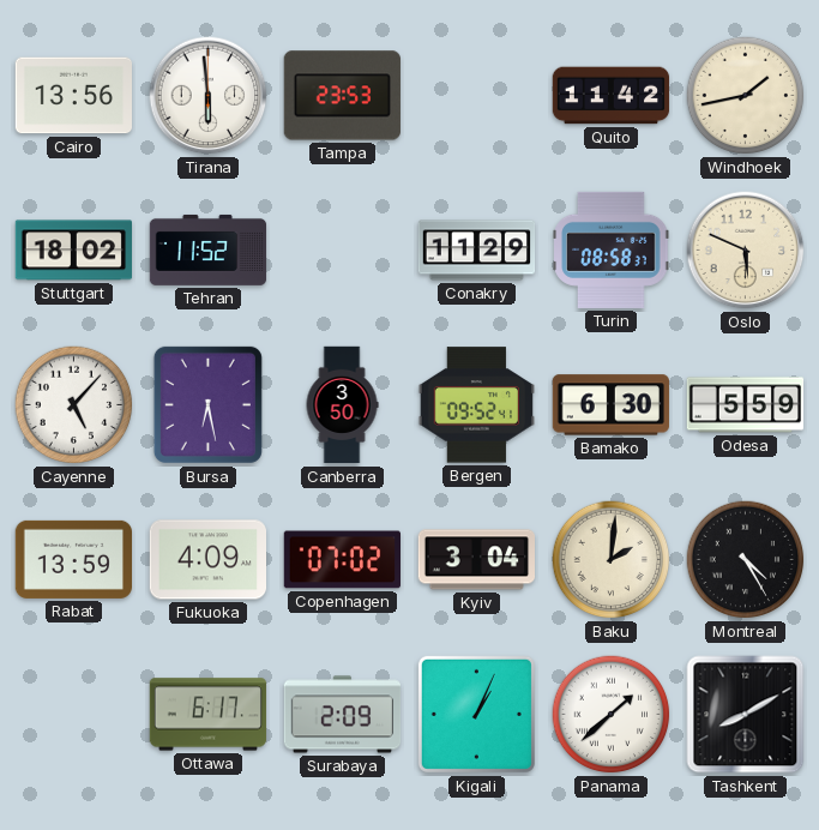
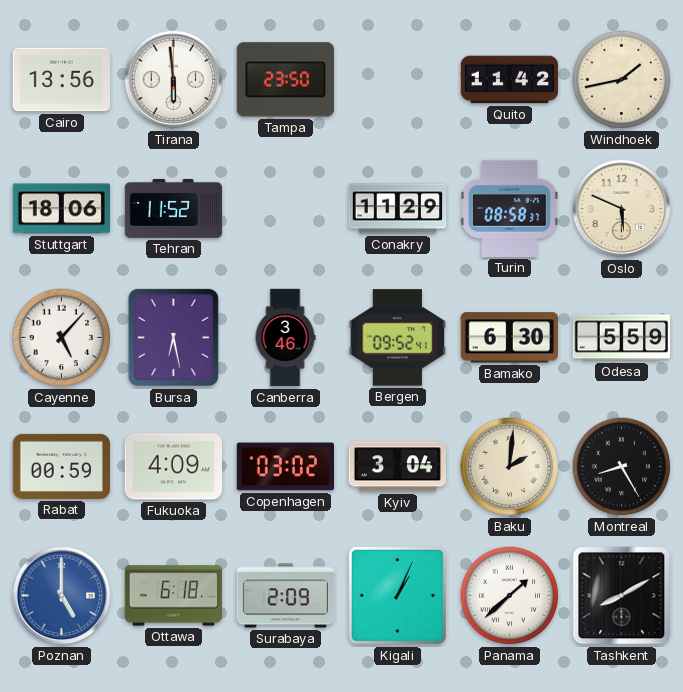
Tampa: 23:53 -> 23:50
Stuttgart: 18:02 -> 18:06
Canberra: 3:50 -> 3:46
Rabat: 13:59 -> 00:59
Copenhagen: 07:02 -> 03:02
Montreal: 4:25 -> 8:25
Poznan: none -> 5:00
Ottawa: 6:17 -> 6:18
